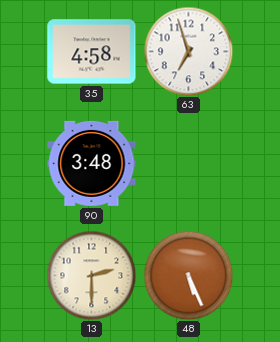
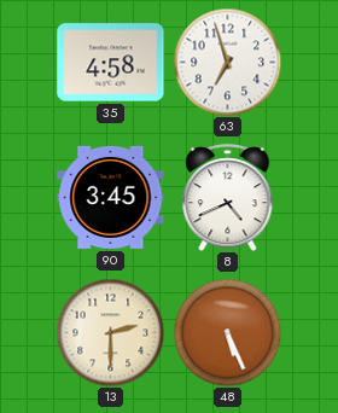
90: 3:48 -> 3:45
8: none -> 4:41
